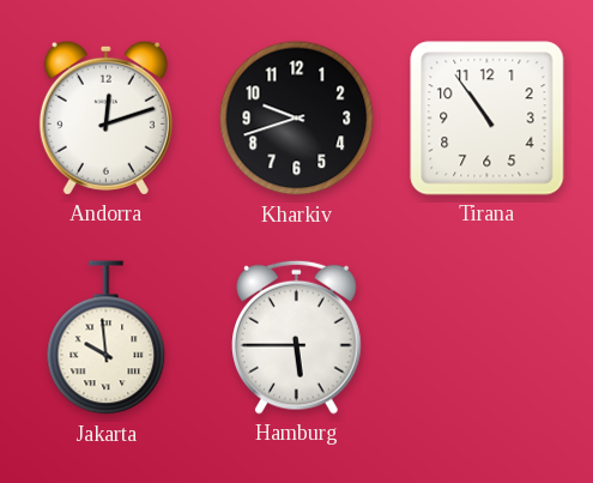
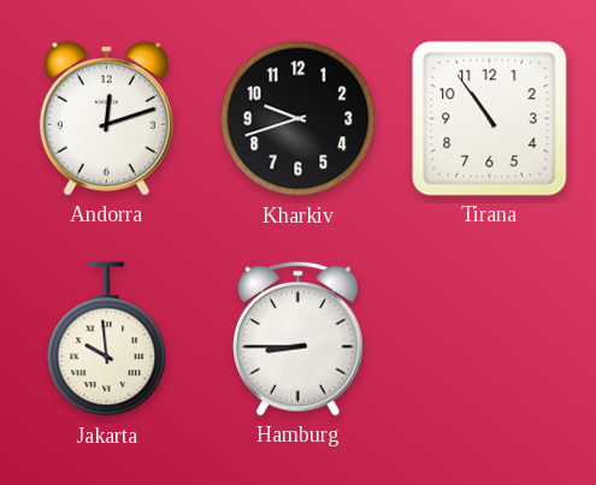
Hamburg: 5:45 -> 8:45
